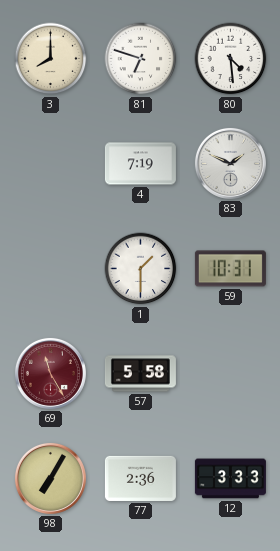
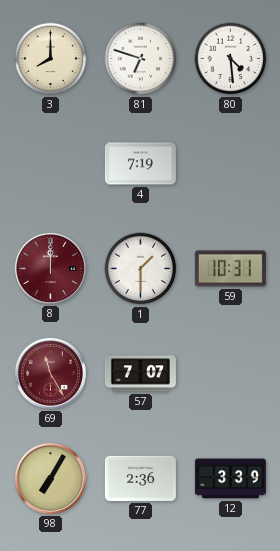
83: 1:49 -> none
8: none -> 12:00
57: 5:58 -> 7:07
12: 3:33 -> 3:39
